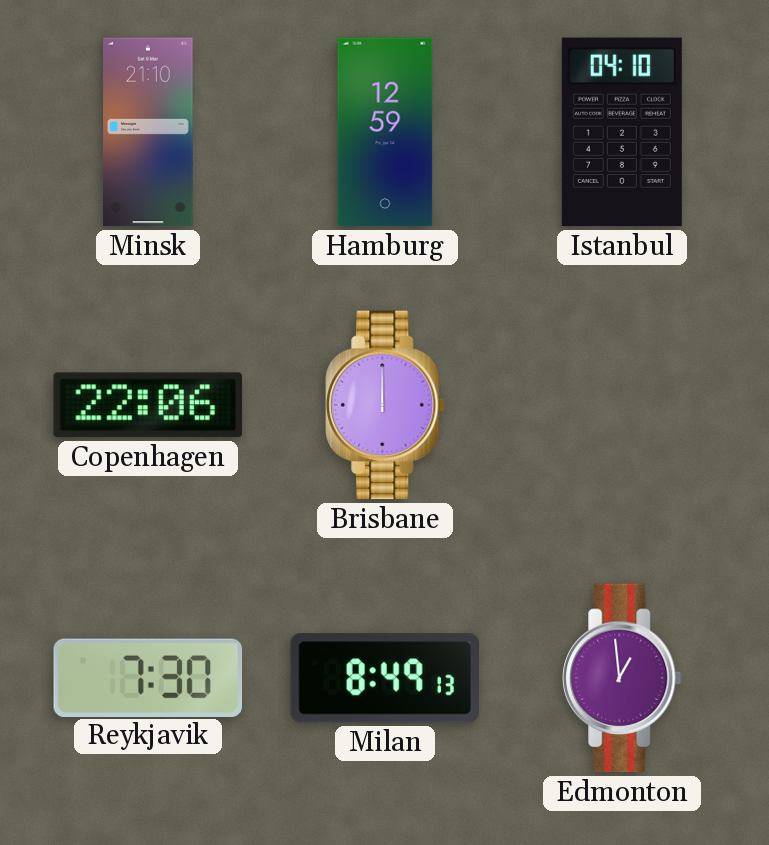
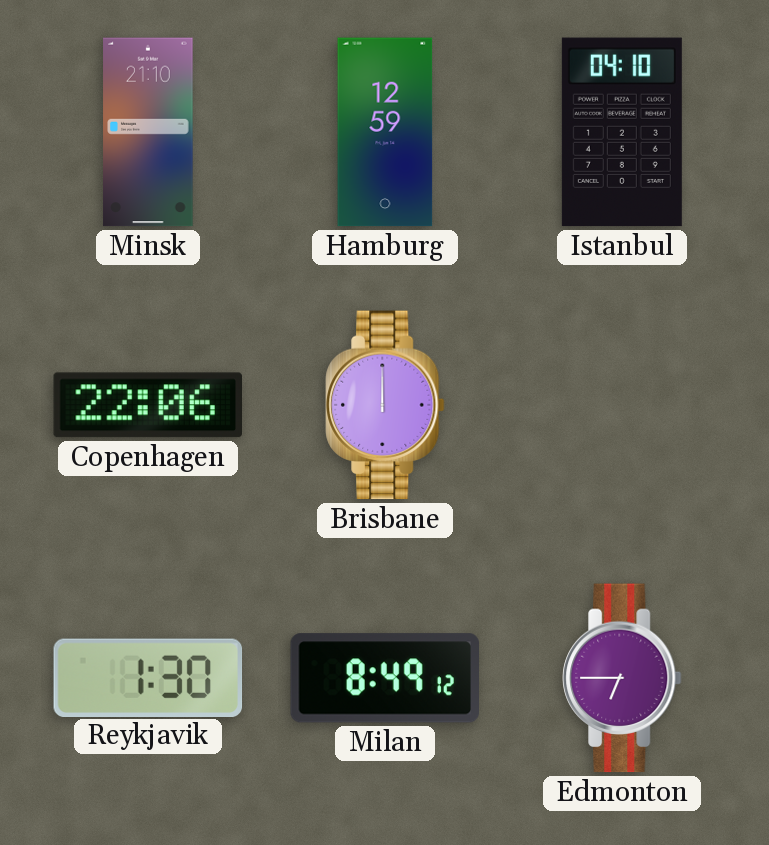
Reykjavik: 7:30 -> 1:30
Milan: 8:49:13 -> 8:49:12
Edmonton: 12:59 -> 6:45
